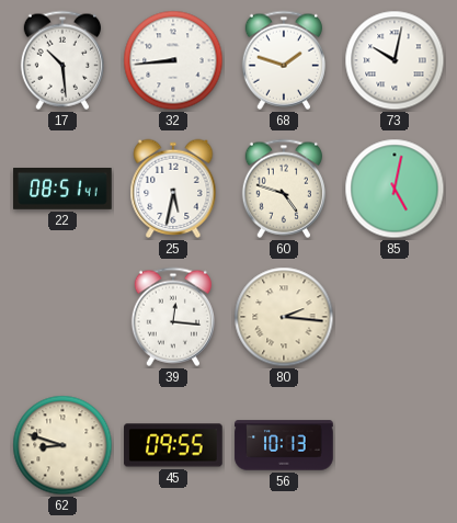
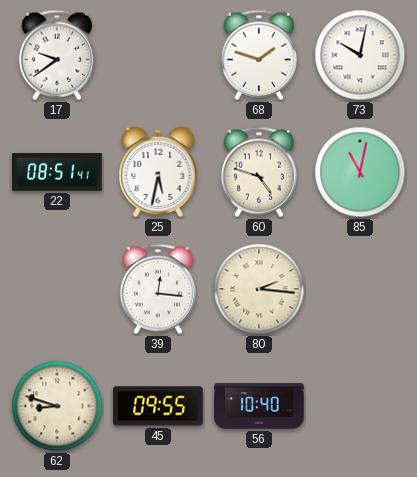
17: 10:29 -> 9:39
32: 8:44 -> none
85: 5:02 -> 11:02
56: 10:13 -> 10:40
